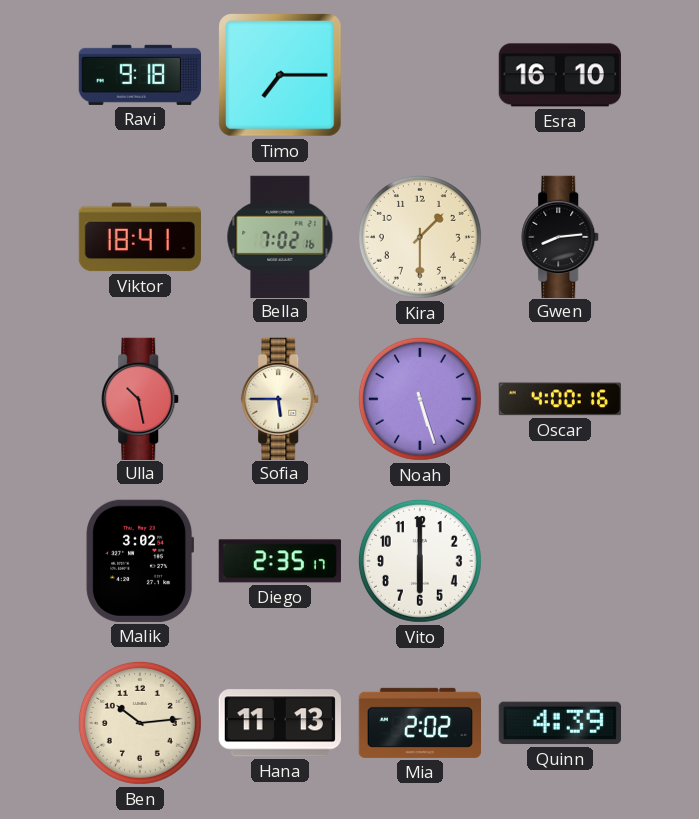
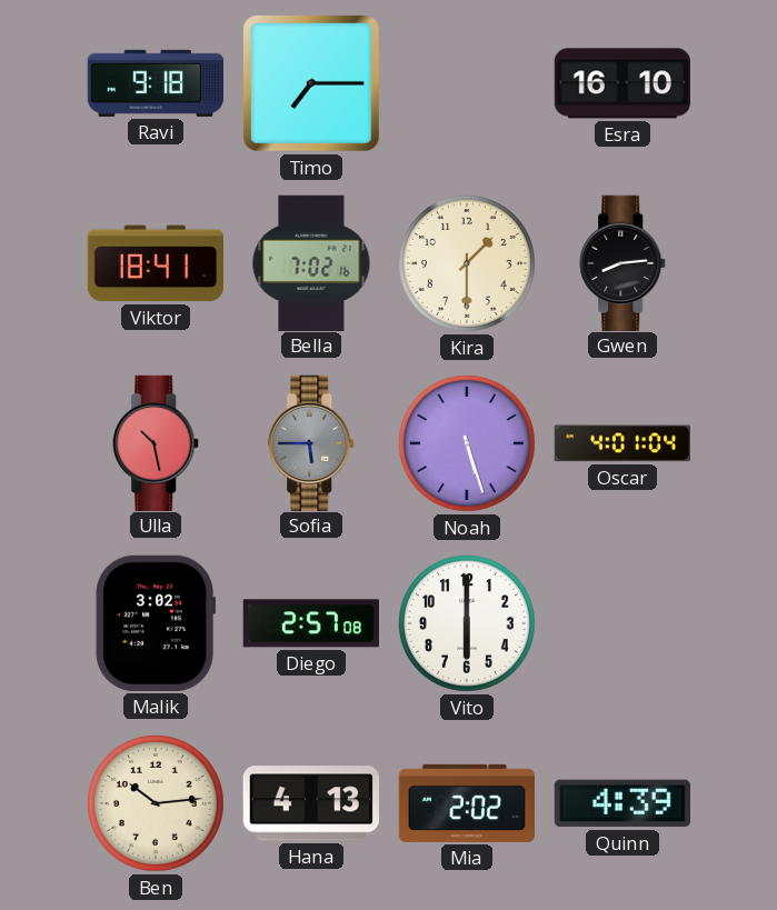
Sofia dial: cream -> grey
Oscar: 4:00 -> 4:01
Diego: 2:35 -> 2:57
Hana: 11:13 -> 4:13
